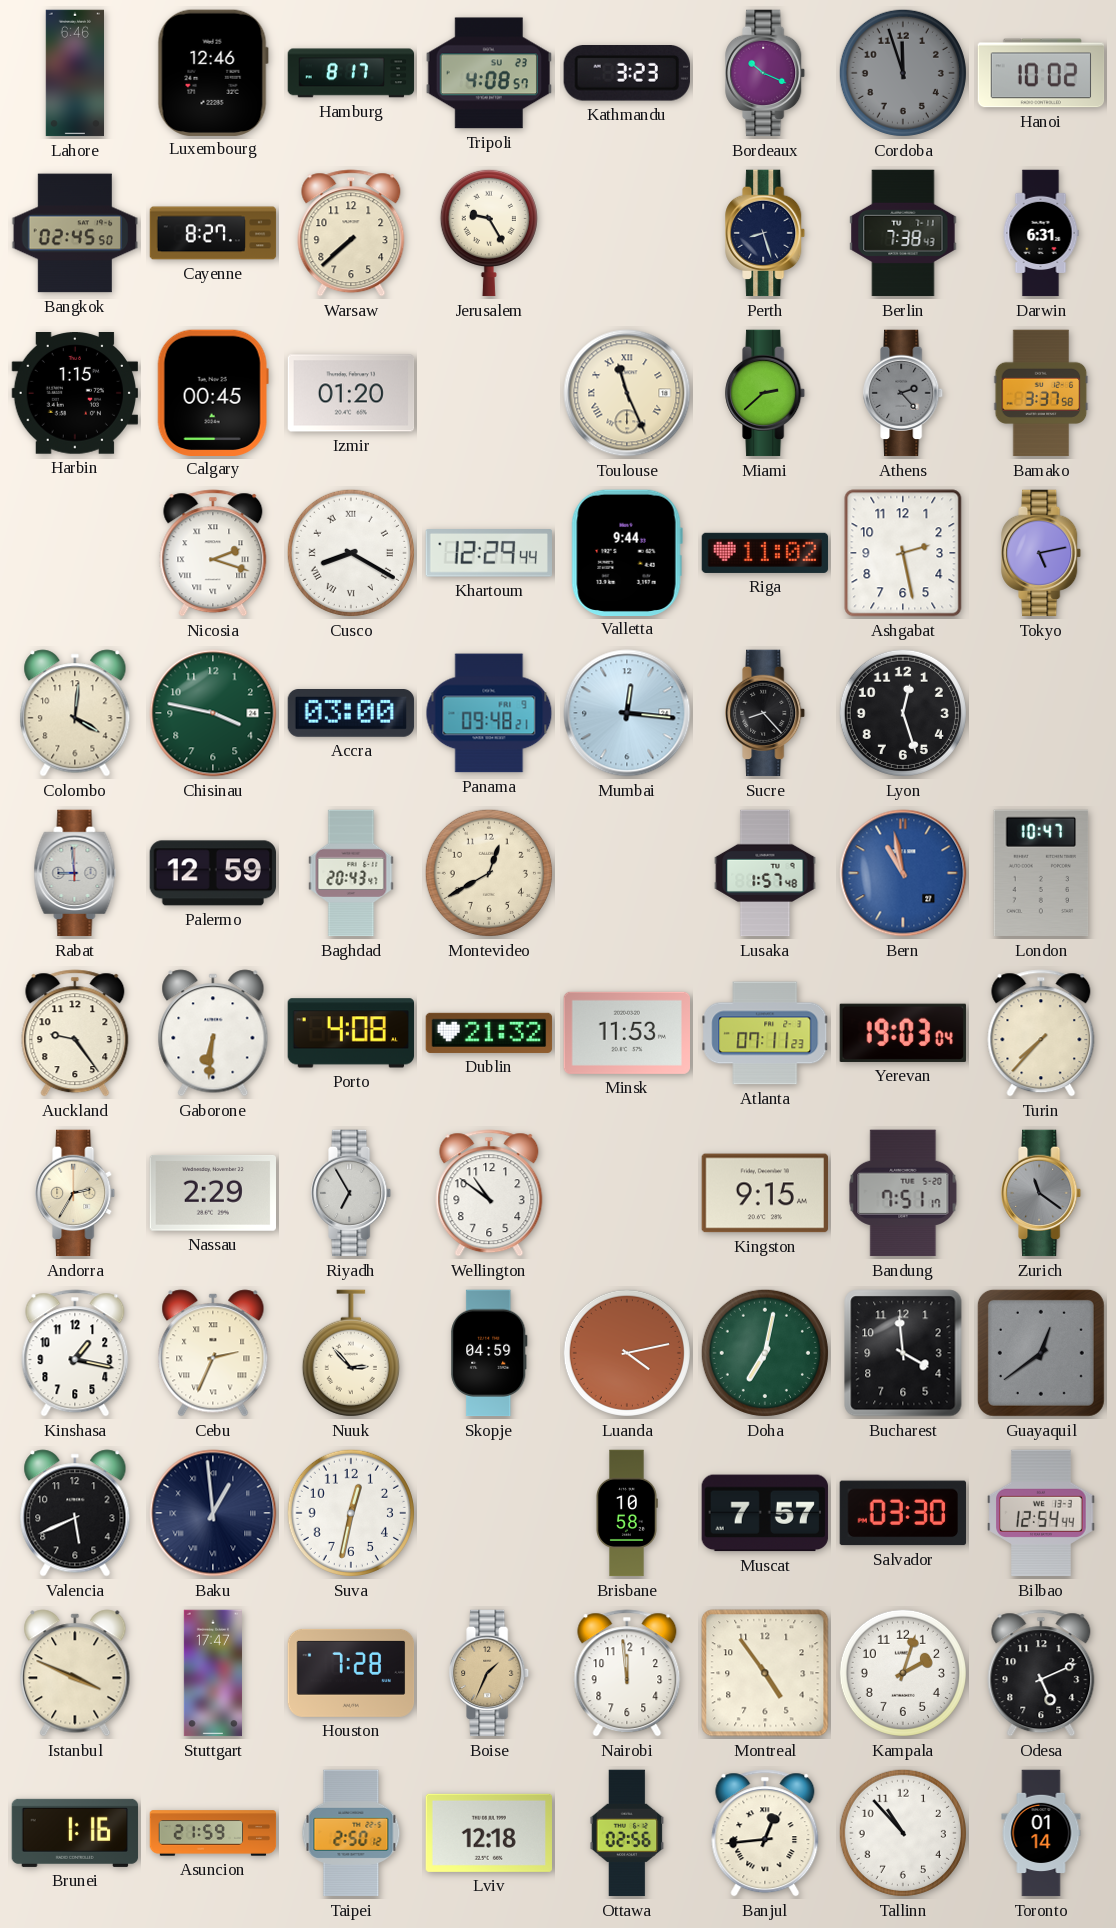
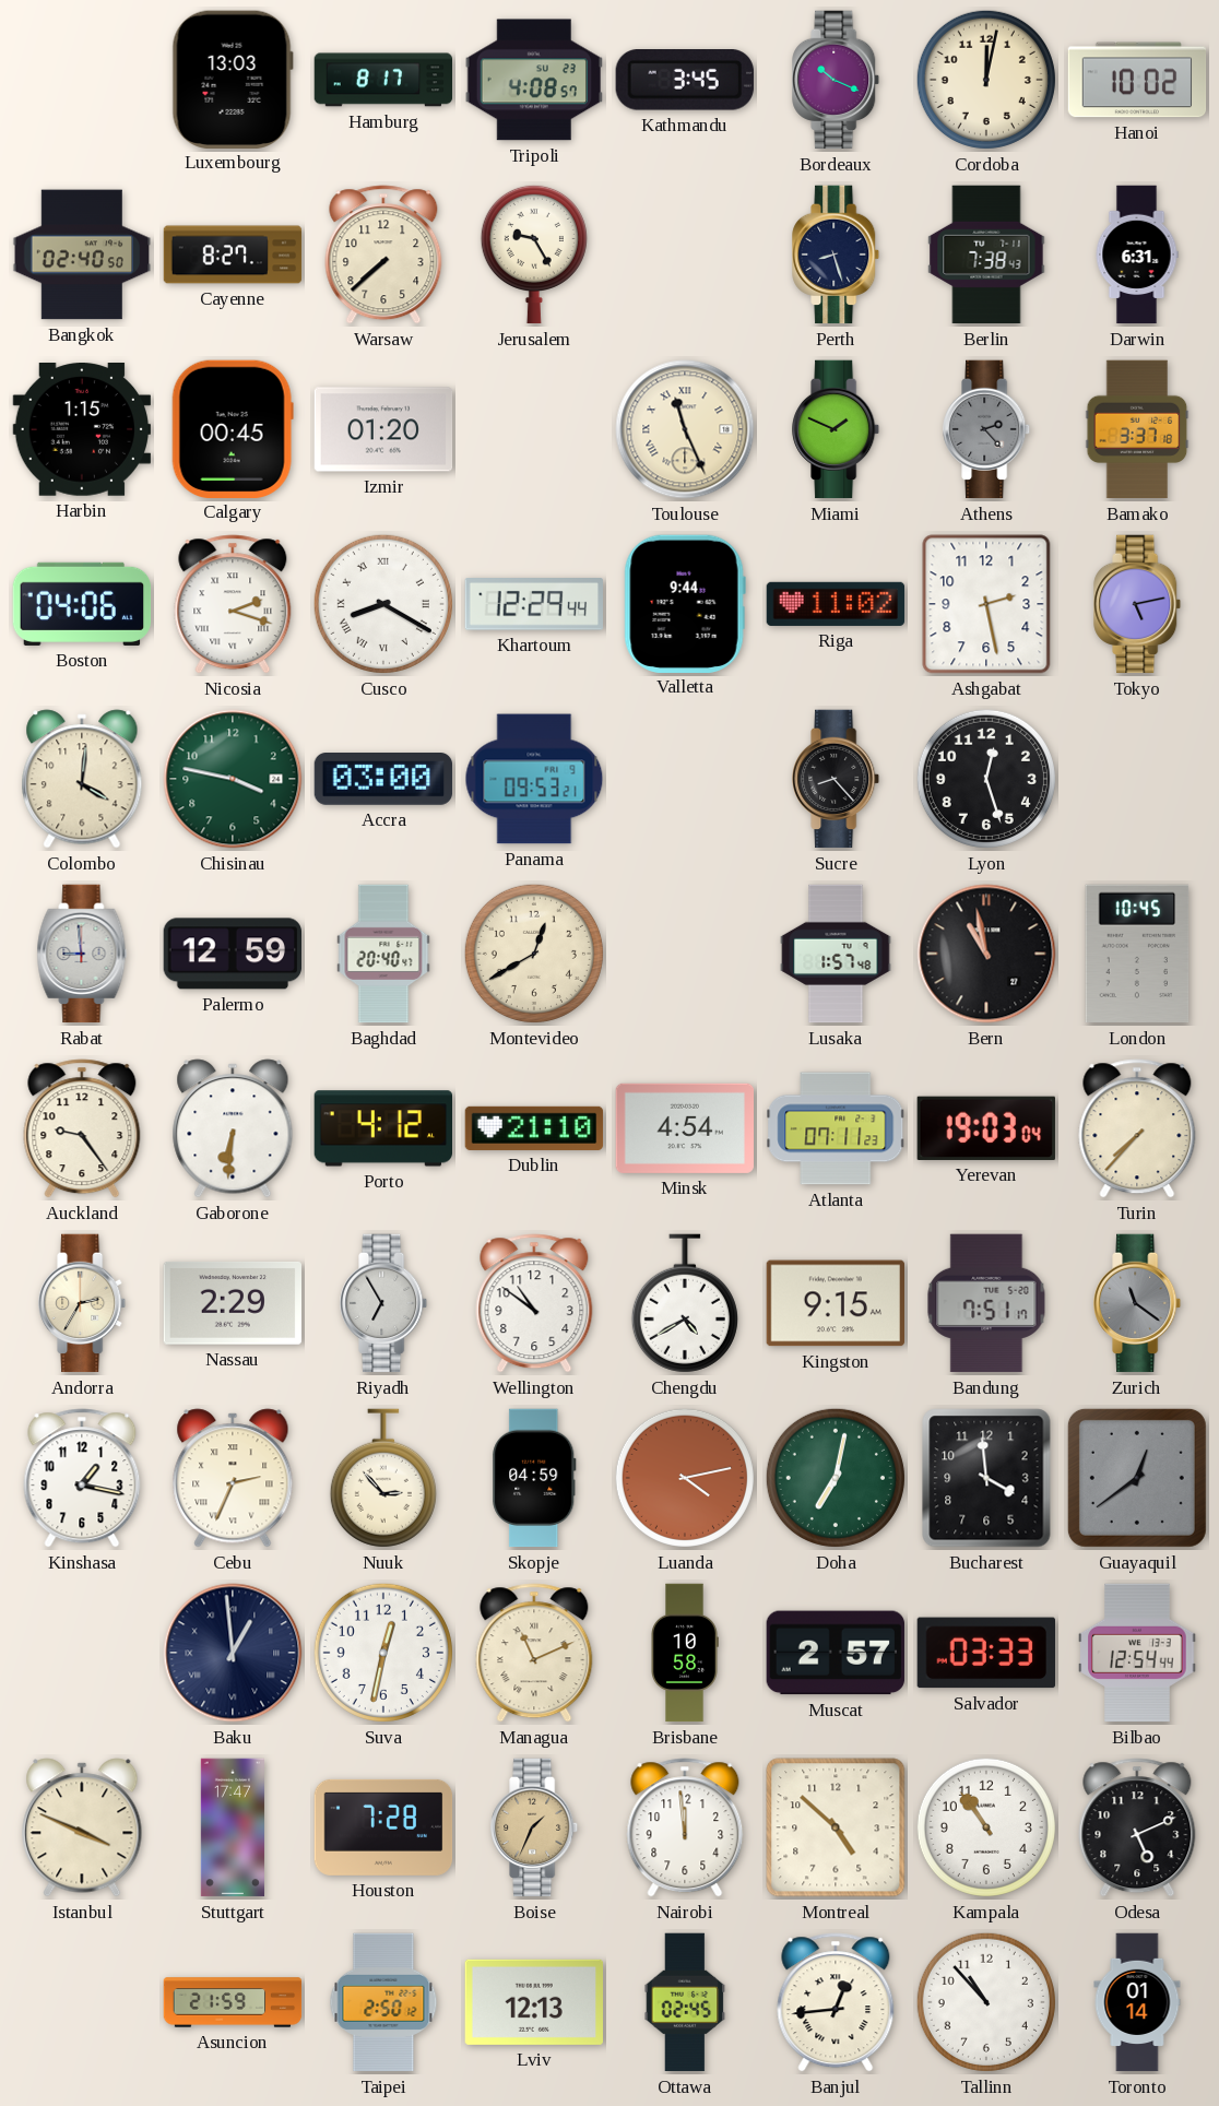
Lahore: 6:46 -> none
Luxembourg: 12:46 -> 13:03
Kathmandu: 3:23 -> 3:45
Cordoba: 11:57 -> 12:02
Cordoba dial: grey -> cream
Bangkok: 02:45 -> 02:40
Miami: 2:38 -> 1:49
Bamako: 3:37:58 -> 3:37:18
Boston: none -> 04:06
Panama: 09:48 -> 09:53
Mumbai: 12:16 -> none
Baghdad: 20:43 -> 20:40
Bern dial: blue -> black
London: 10:47 -> 10:45
Porto: 4:08 -> 4:12
Dublin: 21:32 -> 21:10
Minsk: 11:53 -> 4:54
Chengdu: none -> 4:40
Valencia: 5:41 -> none
Managua: none -> 11:11
Muscat: 7:57 -> 2:57
Salvador: 03:30 -> 03:33
Montreal: 4:54 -> 4:52
Kampala: 2:03 -> 10:54
Brunei: 1:16 -> none
Lviv: 12:18 -> 12:13
Ottawa: 02:56 -> 02:45
